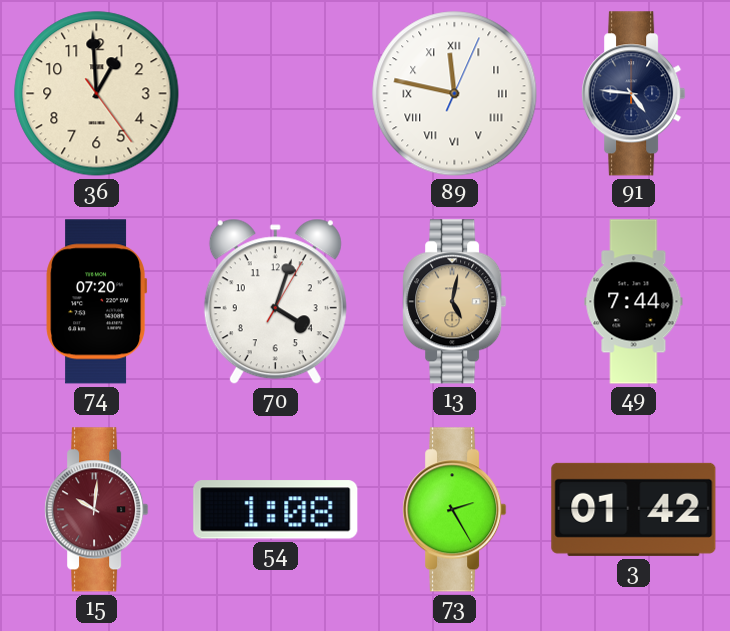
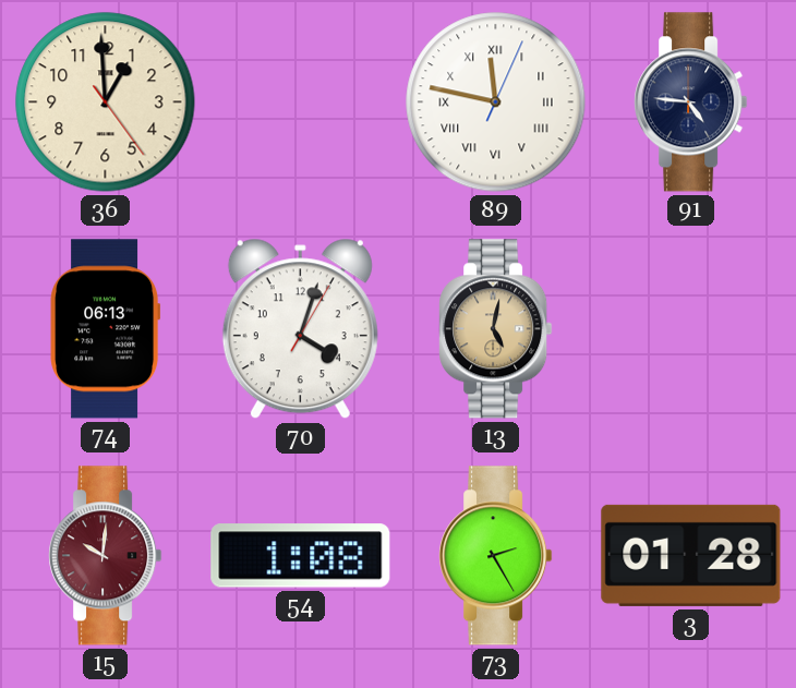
74: 07:20 -> 06:13
49: 7:44 -> none
3: 01:42 -> 01:28
